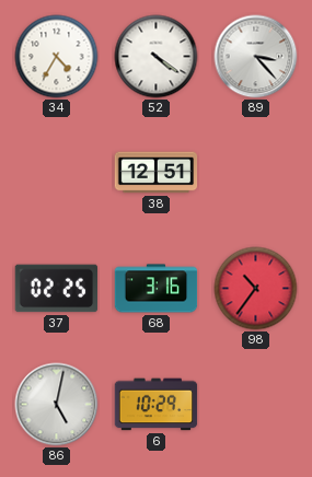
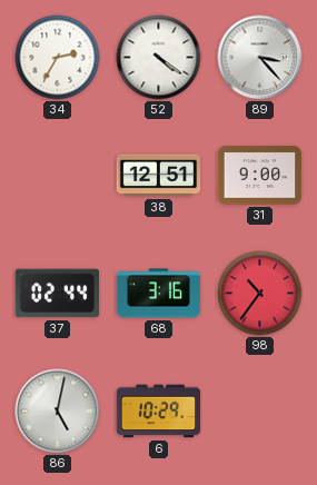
34: 4:35 -> 2:35
31: none -> 9:00
37: 02:25 -> 02:44
